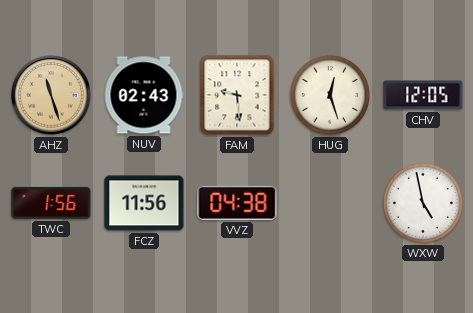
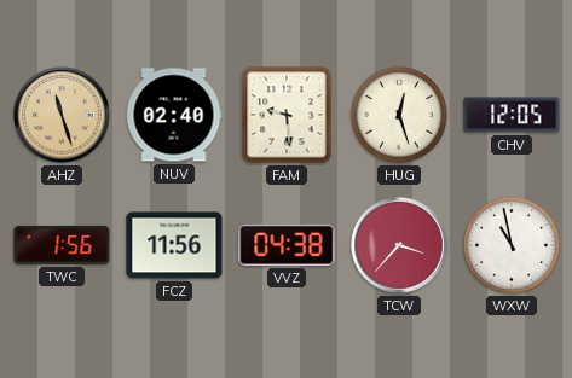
NUV: 02:43 -> 02:40
TCW: none -> 3:37
WXW: 4:58 -> 10:58
